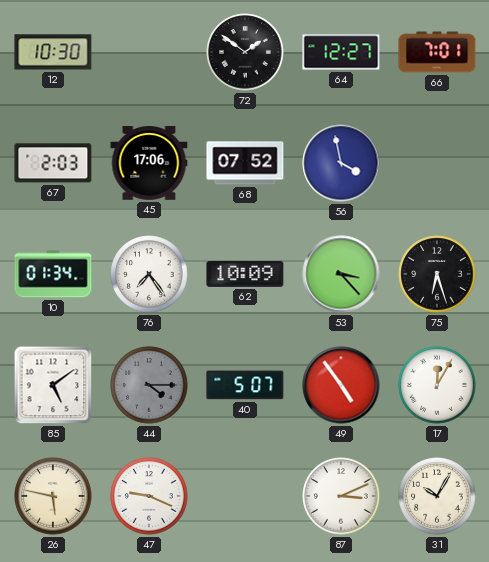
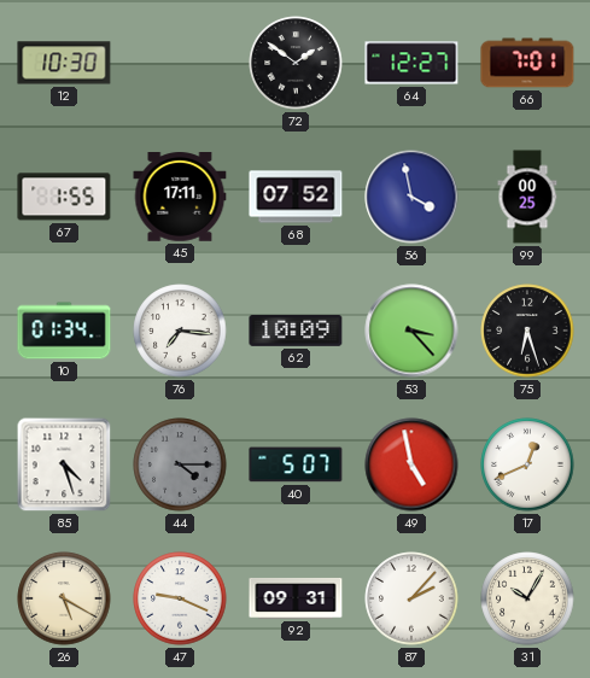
67: 2:03 -> 1:55
45: 17:06 -> 17:11
99: none -> 00:25
76: 7:24 -> 7:16
85: 5:09 -> 4:27
49: 4:54 -> 4:58
17: 12:05 -> 12:41
26: 5:47 -> 5:20
92: none -> 09:31
87: 3:11 -> 2:07
